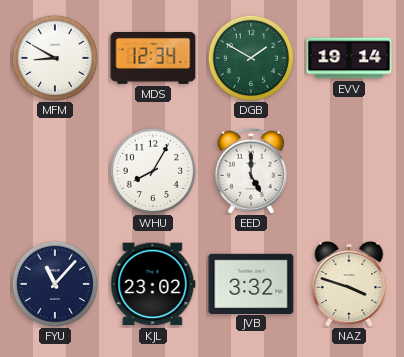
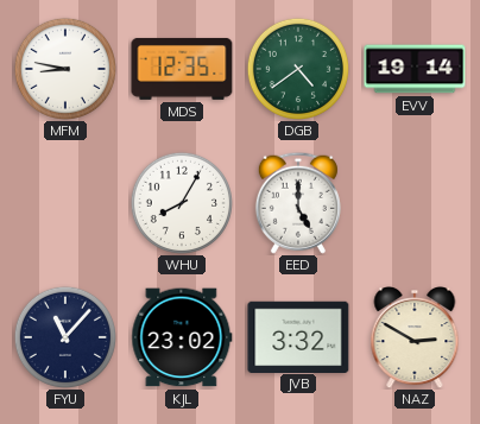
MFM: 8:50 -> 8:47
MDS: 12:34 -> 12:35
DGB: 1:50 -> 4:39
NAZ: 3:48 -> 2:50
